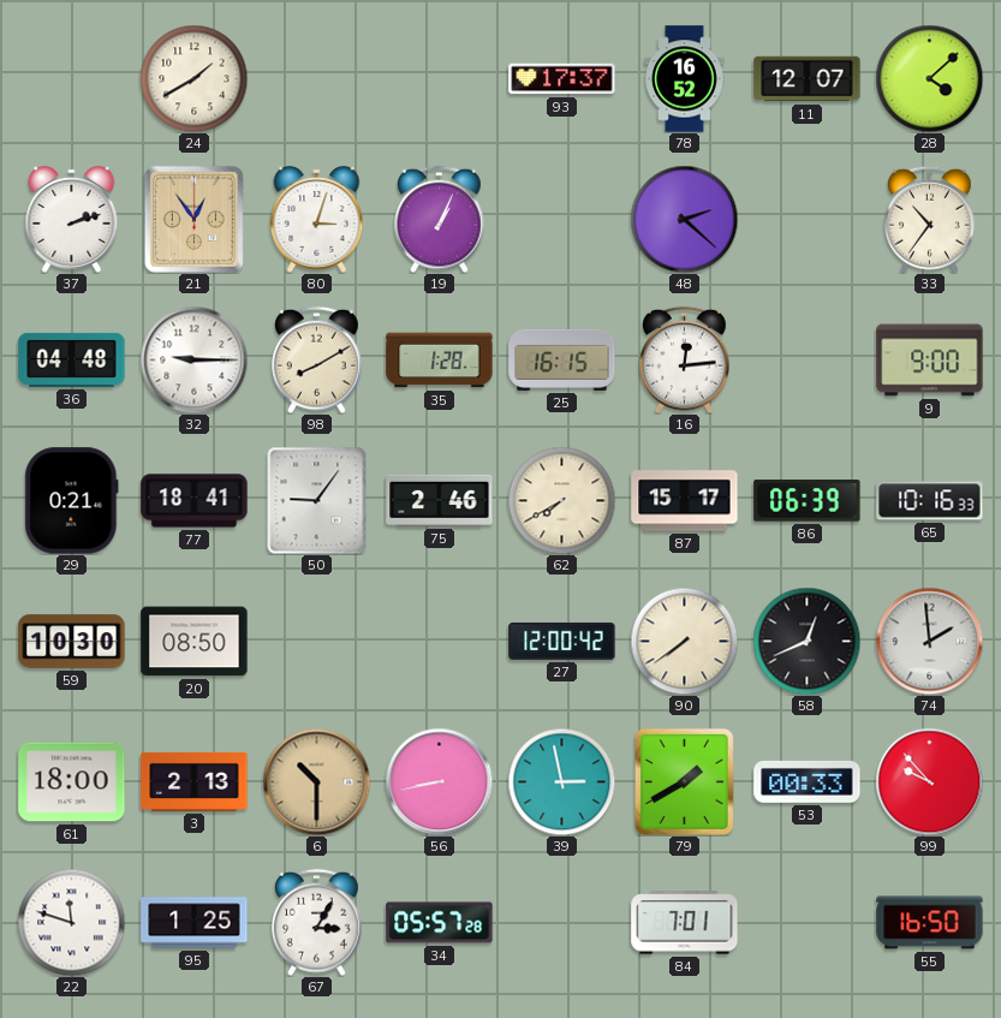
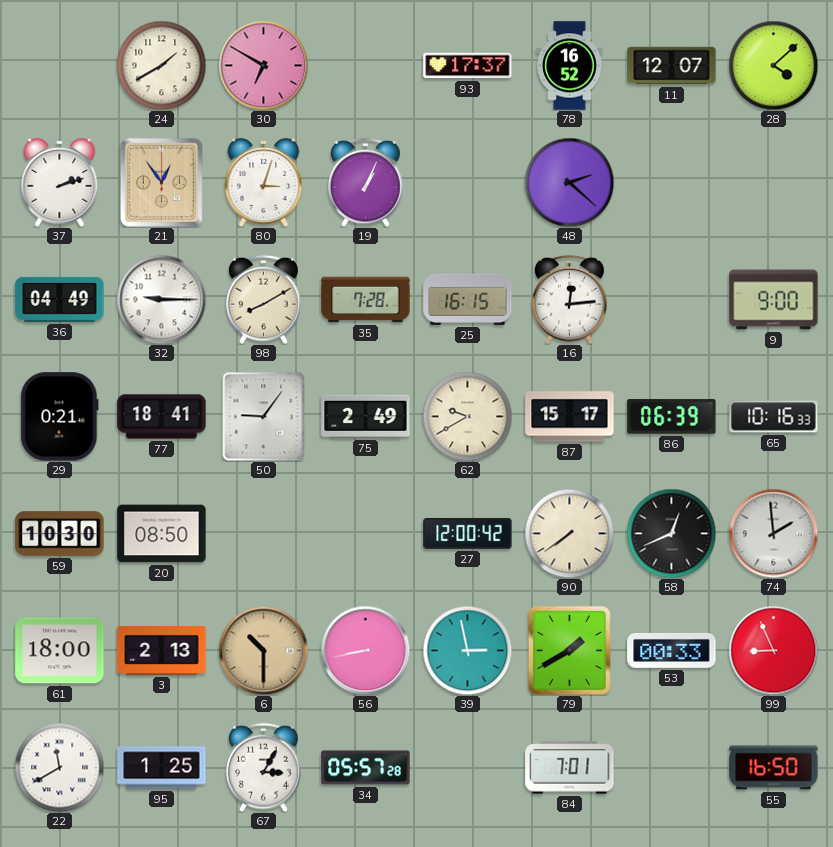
30: none -> 6:50
33: 10:36 -> none
36: 04:48 -> 04:49
35: 1:28 -> 7:28
75: 2:46 -> 2:49
62: 7:40 -> 9:40
99: 9:53 -> 8:56
22: 11:48 -> 11:40
